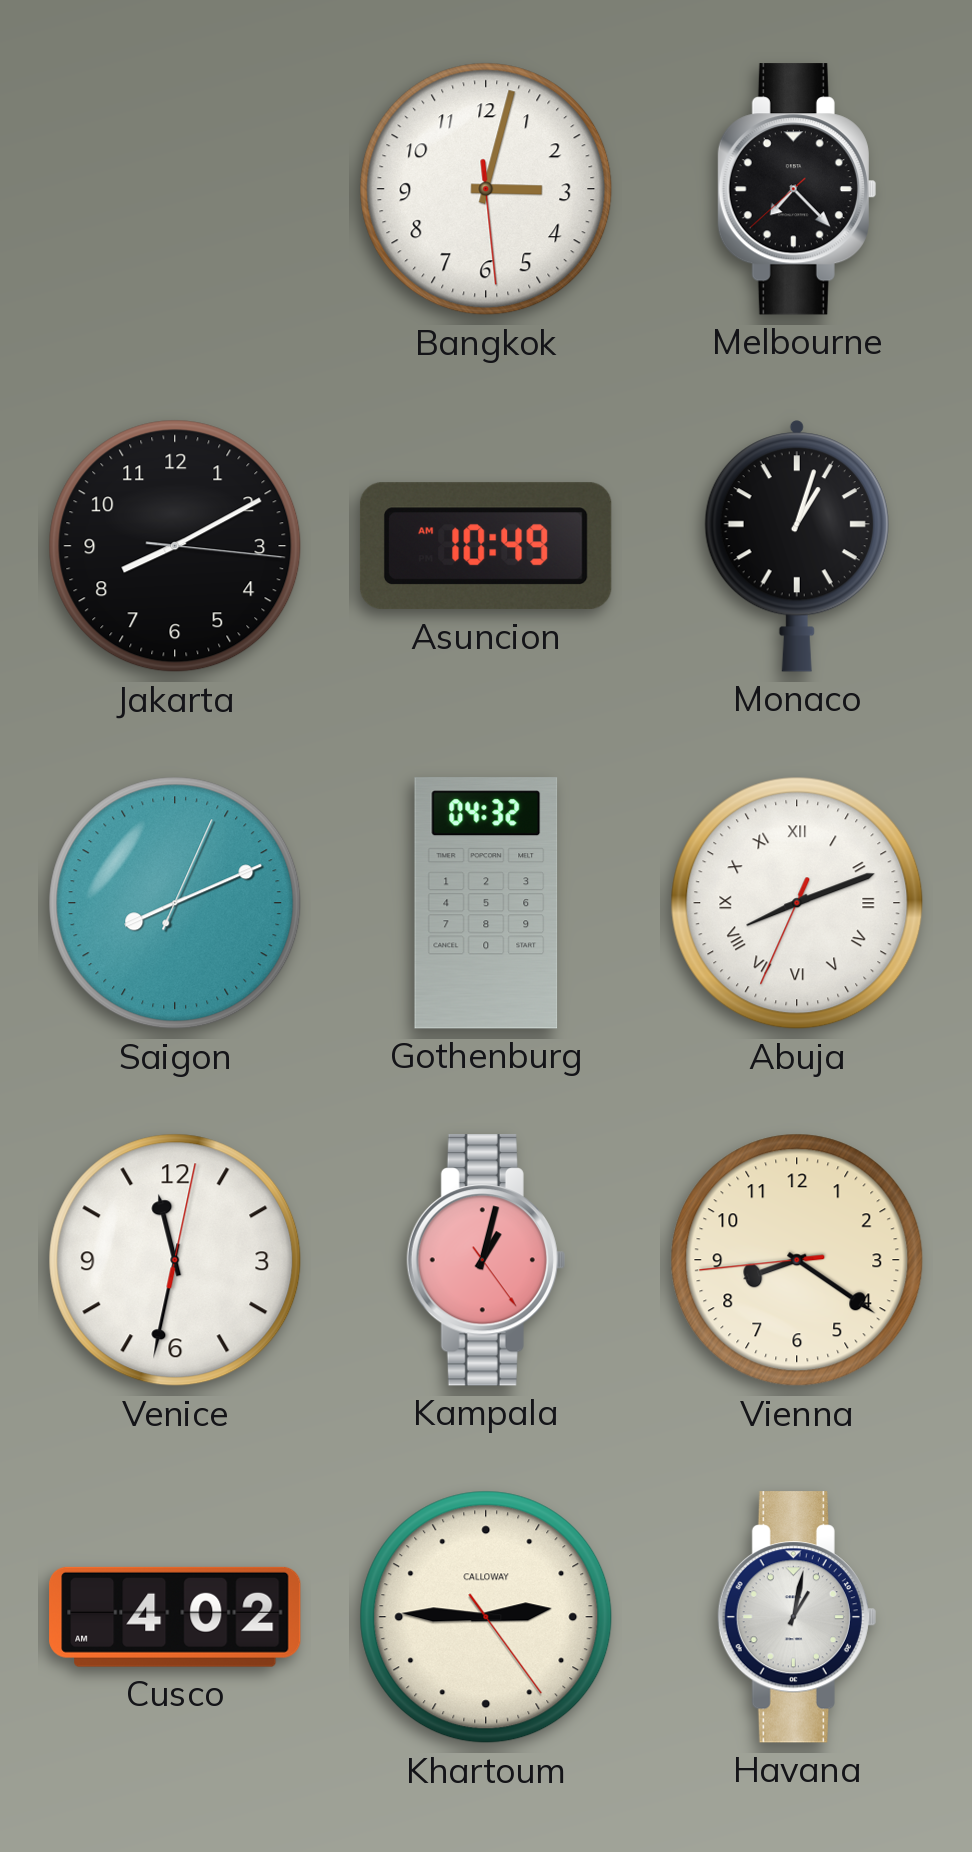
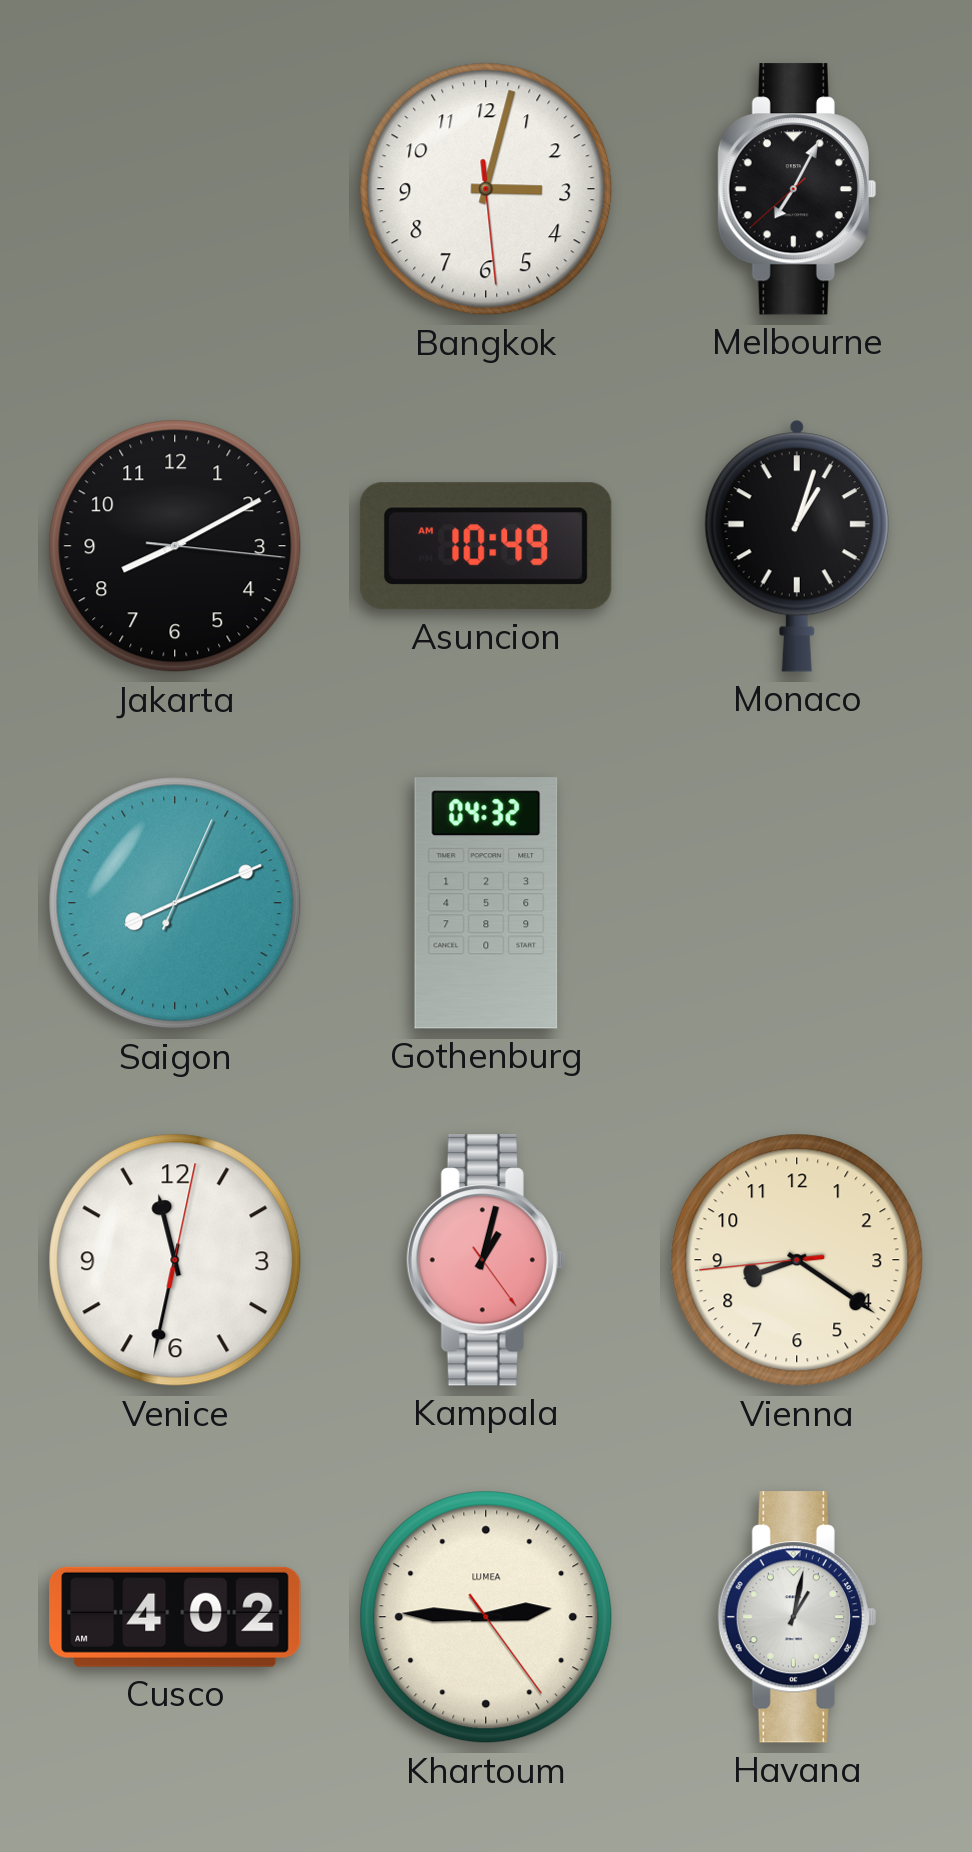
Melbourne: 7:22 -> 7:04
Abuja: 8:11 -> none
Khartoum brand: CALLOWAY -> LUMEA
